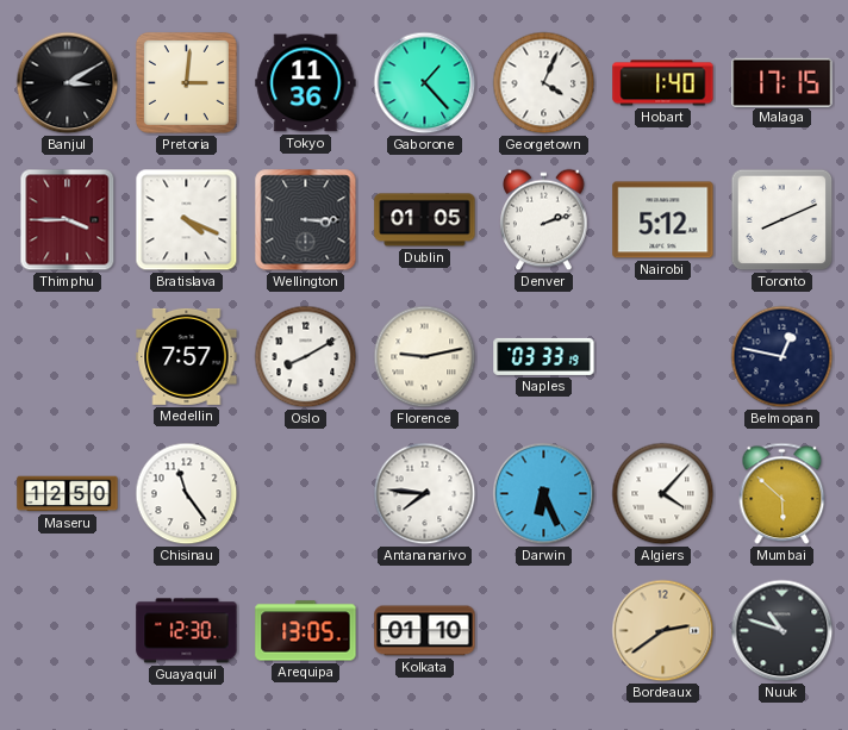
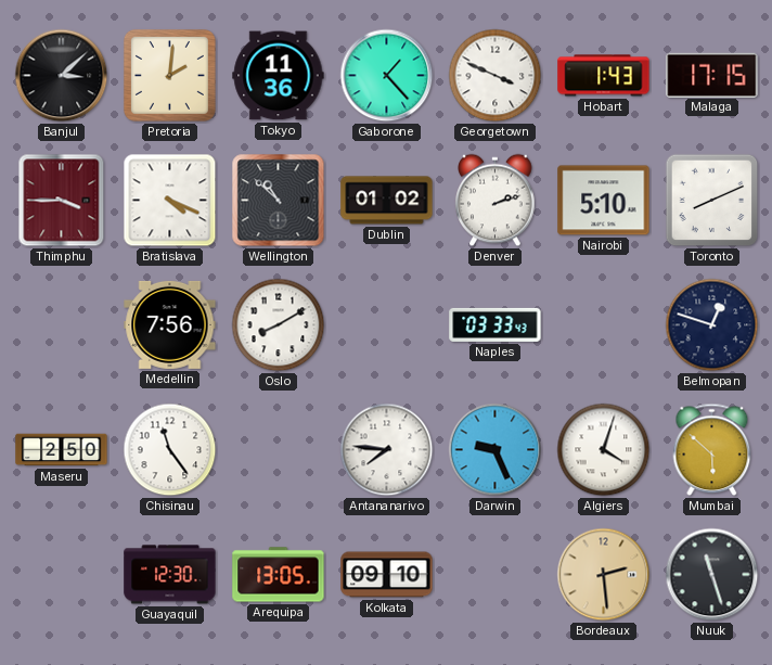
Banjul: 3:10 -> 3:08
Pretoria: 3:01 -> 2:01
Georgetown: 4:04 -> 3:49
Hobart: 1:40 -> 1:43
Wellington: 3:15 -> 10:52
Dublin: 01:05 -> 01:02
Nairobi: 5:12 -> 5:10
Medellin: 7:57 -> 7:56
Florence: 9:13 -> none
Naples: 03:33:19 -> 03:33:43
Belmopan: 12:47 -> 12:48
Maseru: 12:50 -> 2:50
Darwin: 6:26 -> 9:26
Algiers: 4:07 -> 4:03
Kolkata: 01:10 -> 09:10
Bordeaux: 2:39 -> 2:29
Nuuk: 10:48 -> 11:27
